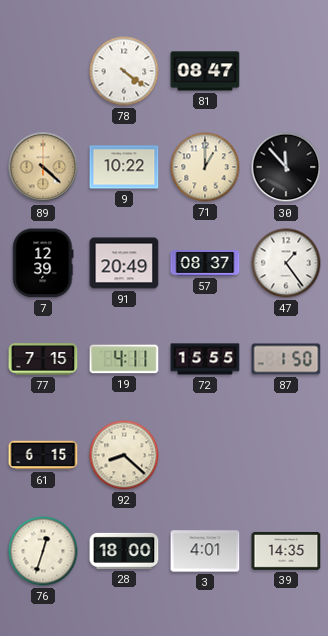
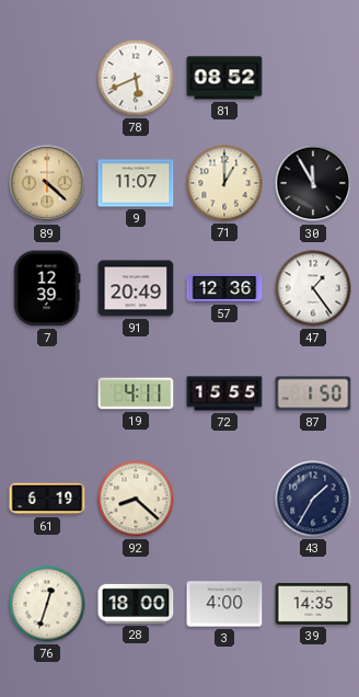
78: 4:21 -> 5:41
81: 08:47 -> 08:52
9: 10:22 -> 11:07
30: 11:53 -> 11:55
57: 08:37 -> 12:36
77: 7:15 -> none
61: 6:15 -> 6:19
43: none -> 1:35
3: 4:01 -> 4:00
